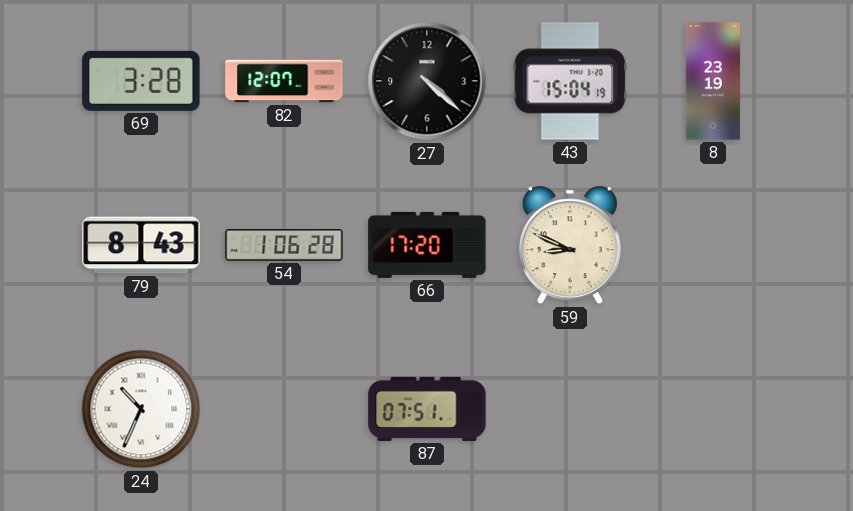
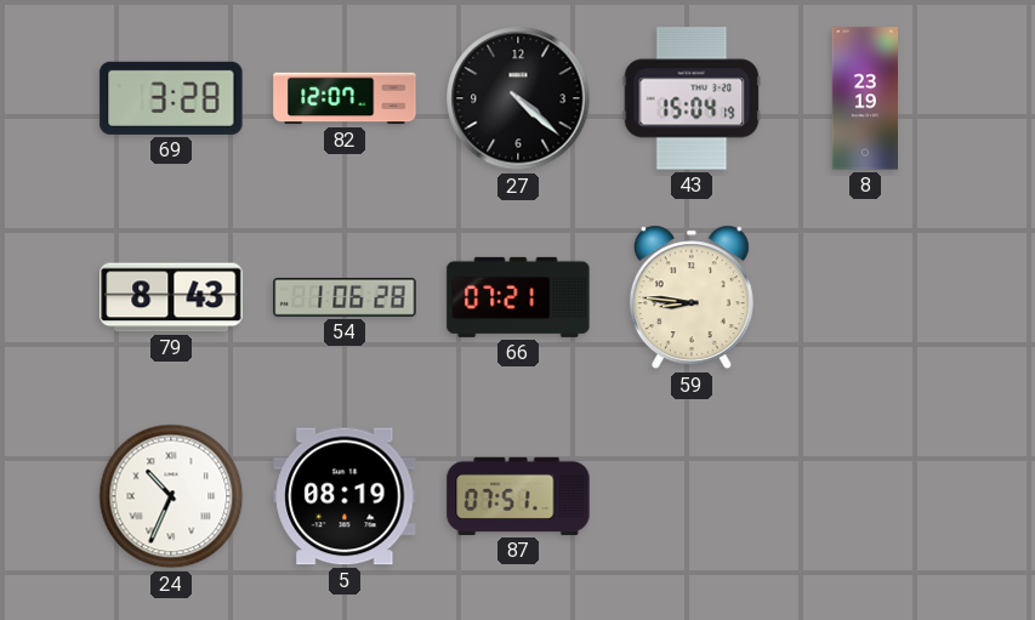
66: 17:20 -> 07:21
59: 8:49 -> 8:46
5: none -> 08:19
